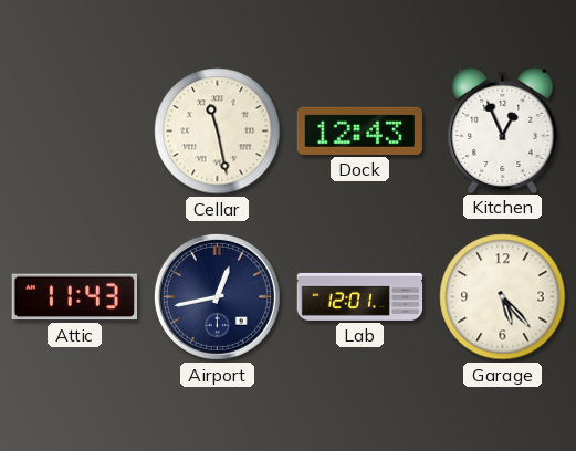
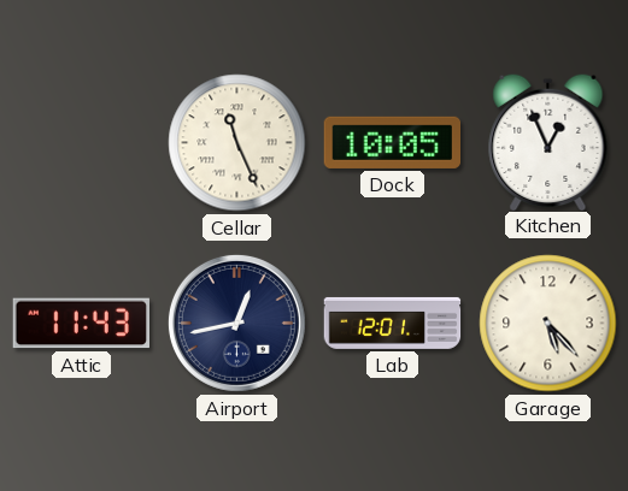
Cellar: 11:28 -> 11:26
Dock: 12:43 -> 10:05
